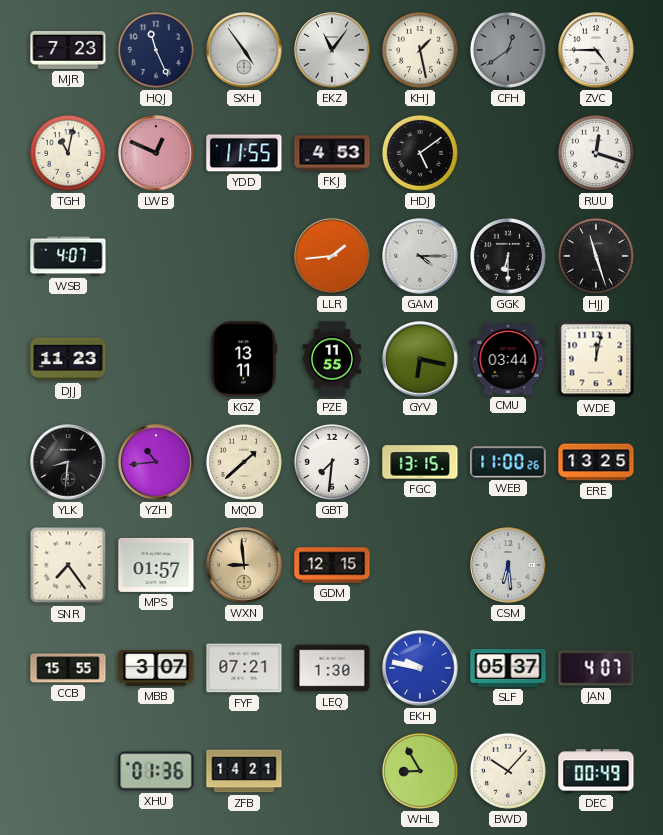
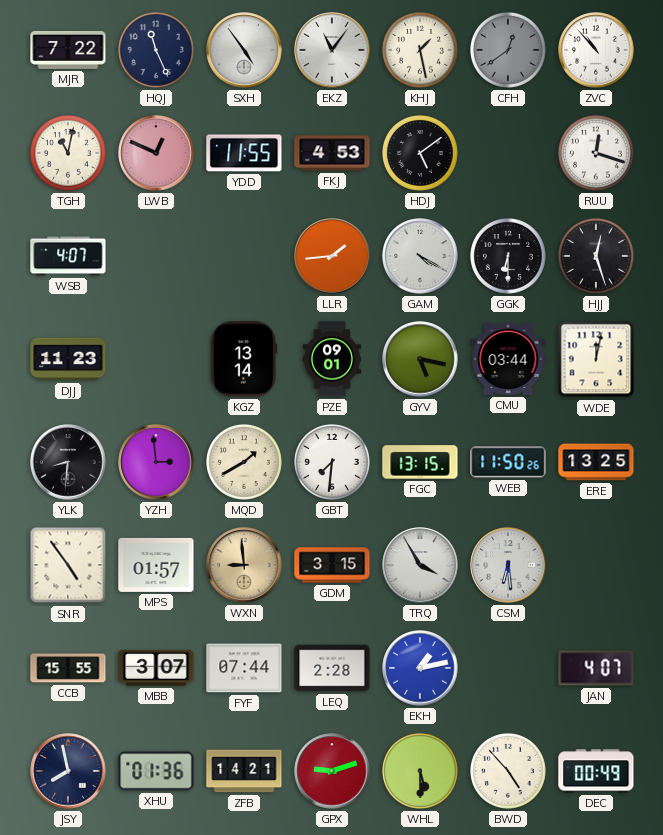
MJR: 7:23 -> 7:22
ZVC: 4:45 -> 10:53
GAM: 4:15 -> 4:20
HJJ: 11:27 -> 12:27
KGZ: 13:11 -> 13:14
PZE: 11:55 -> 09:01
GYV: 6:17 -> 5:17
YZH: 10:44 -> 2:59
MQD: 1:38 -> 1:40
WEB: 11:00 -> 11:50
SNR: 7:24 -> 4:54
GDM: 12:15 -> 3:15
TRQ: none -> 3:55
FYF: 07:21 -> 07:44
LEQ: 1:30 -> 2:28
EKH: 9:47 -> 1:13
SLF: 05:37 -> none
JSY: none -> 7:58
GPX: none -> 9:12
WHL: 8:55 -> 5:30
BWD: 10:07 -> 4:53
